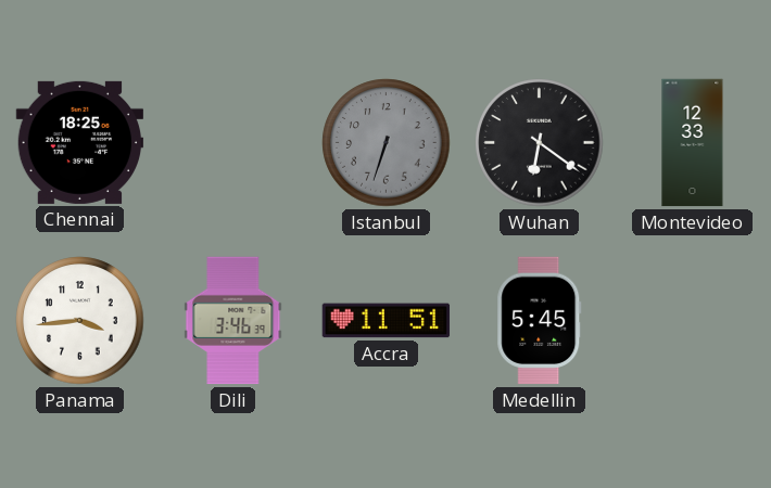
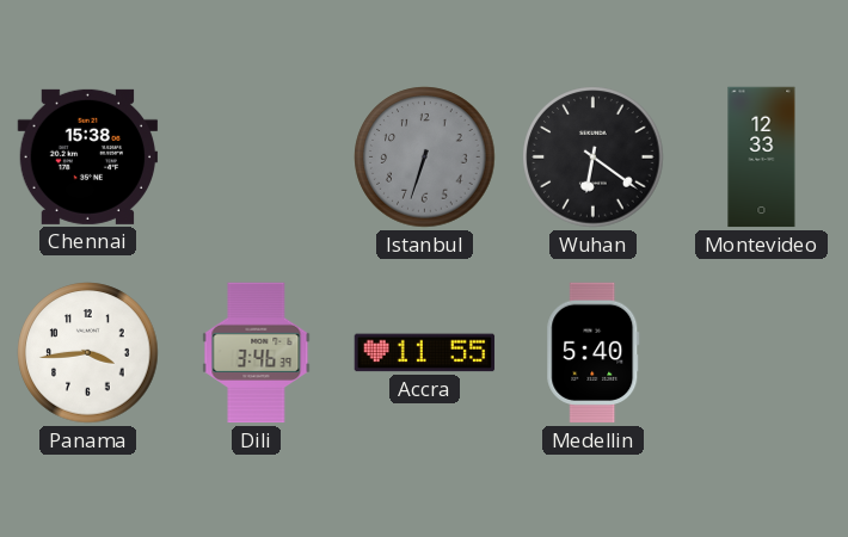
Chennai: 18:25 -> 15:38
Accra: 11:51 -> 11:55
Medellin: 5:45 -> 5:40
